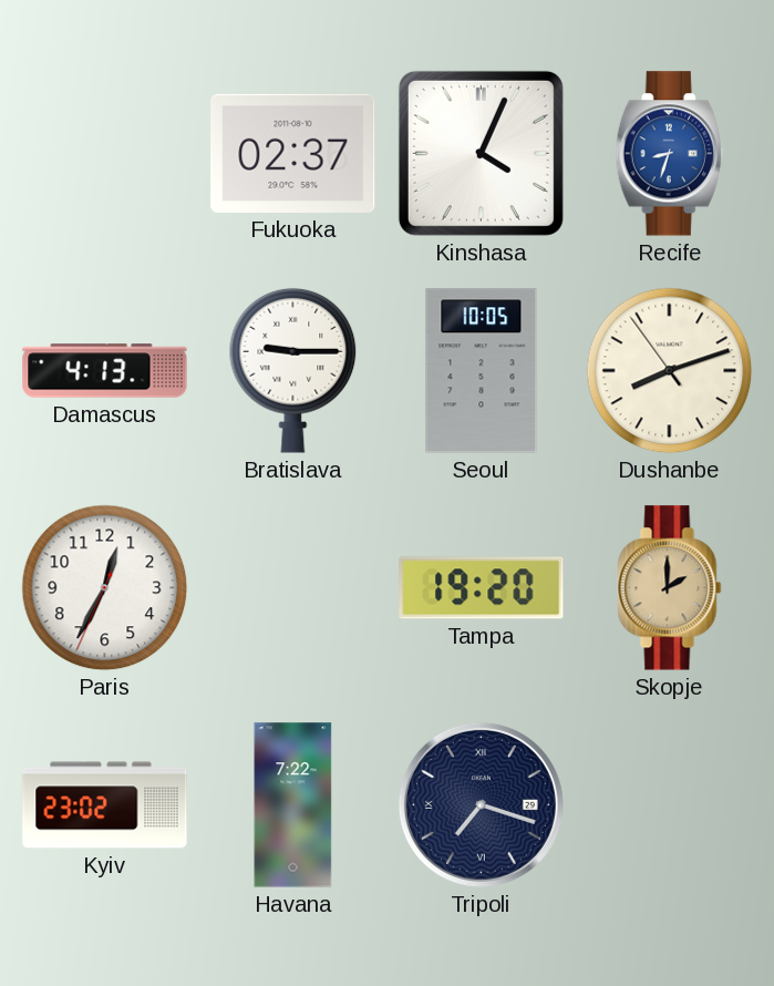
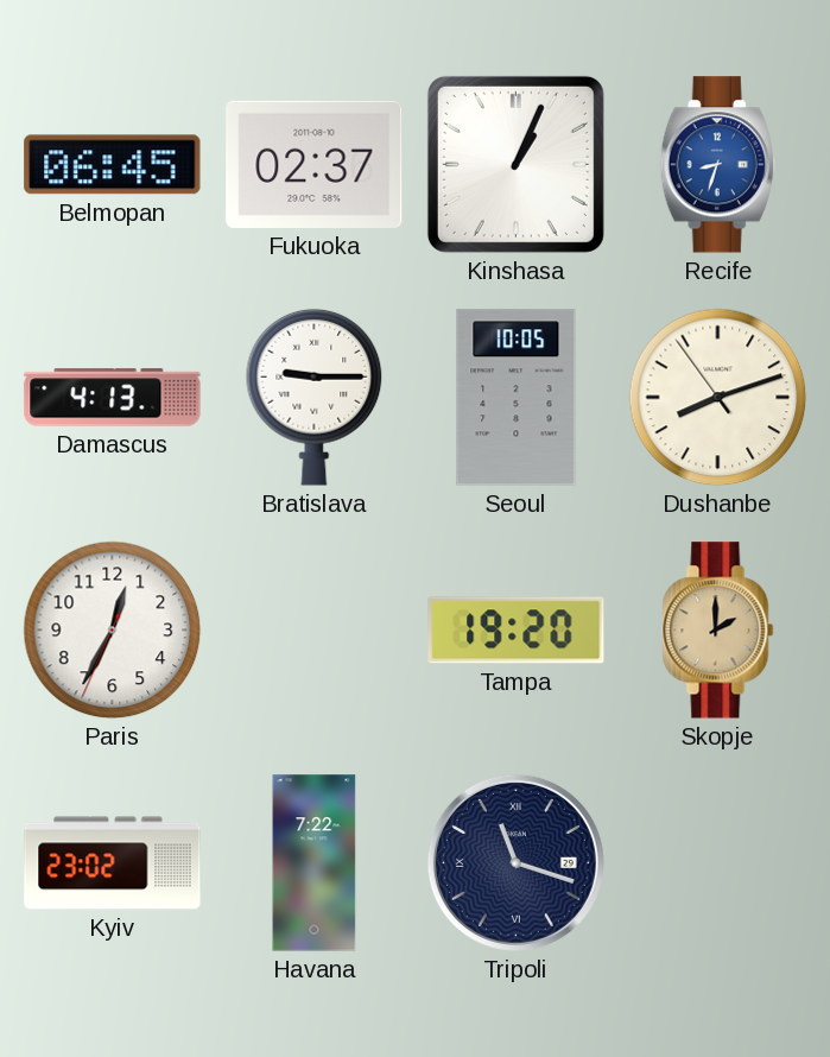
Belmopan: none -> 06:45
Kinshasa: 4:04 -> 1:04
Tripoli: 7:18 -> 11:18
